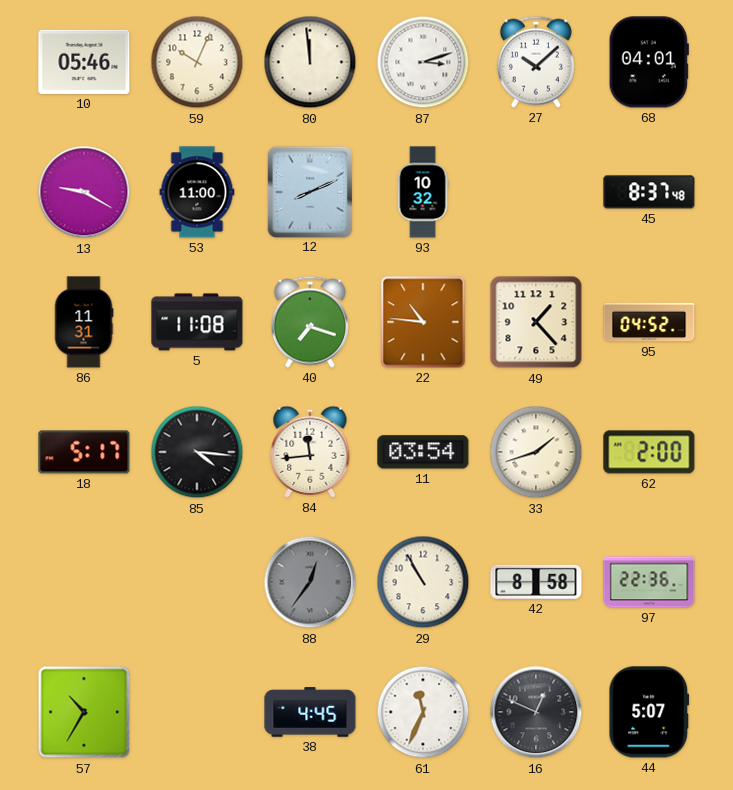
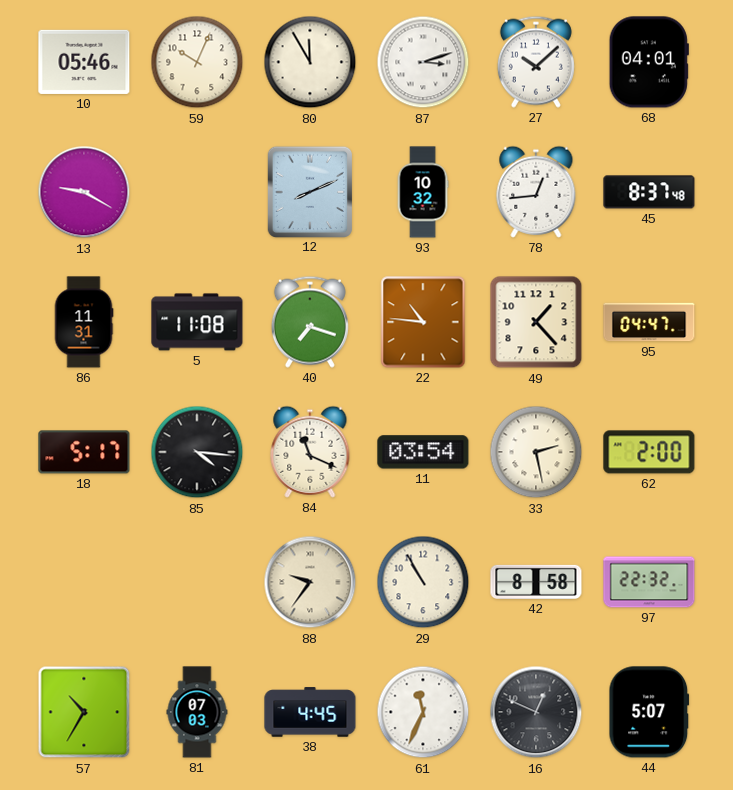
80: 11:59 -> 11:55
53: 11:00 -> none
78: none -> 12:44
95: 04:52 -> 04:47
84: 11:44 -> 11:19
33: 1:42 -> 2:28
88: 12:36 -> 9:36
88 dial: grey -> cream
97: 22:36 -> 22:32
81: none -> 07:03
